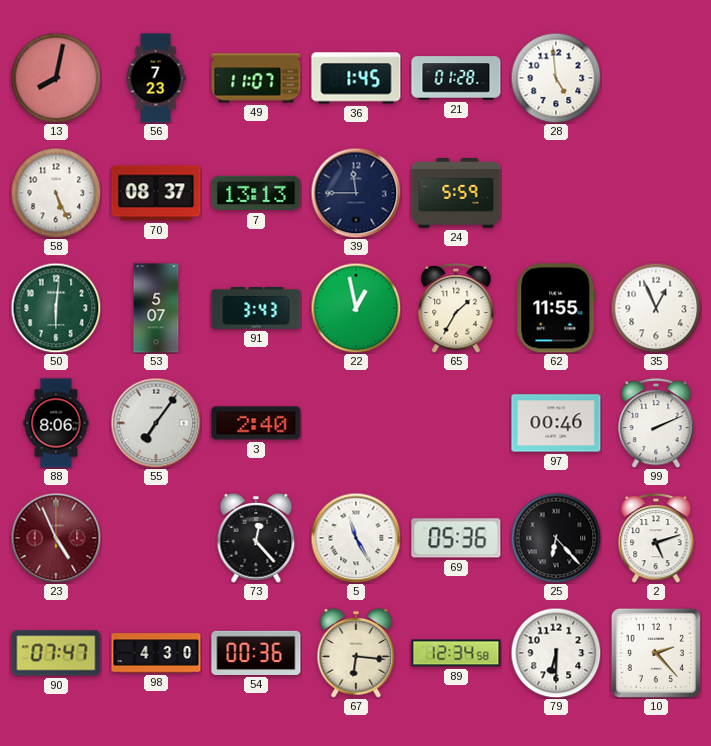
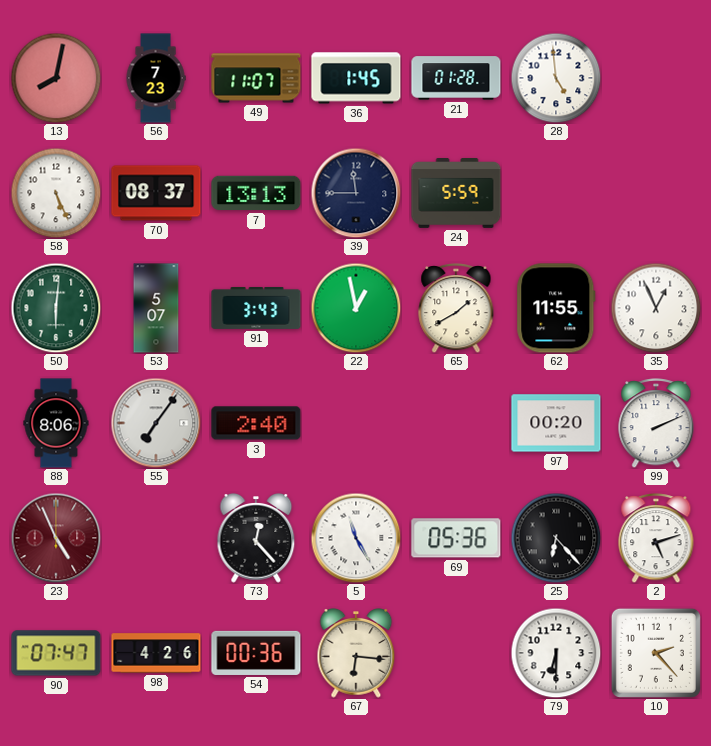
65: 1:35 -> 1:40
97: 00:46 -> 00:20
98: 4:30 -> 4:26
89: 12:34 -> none
